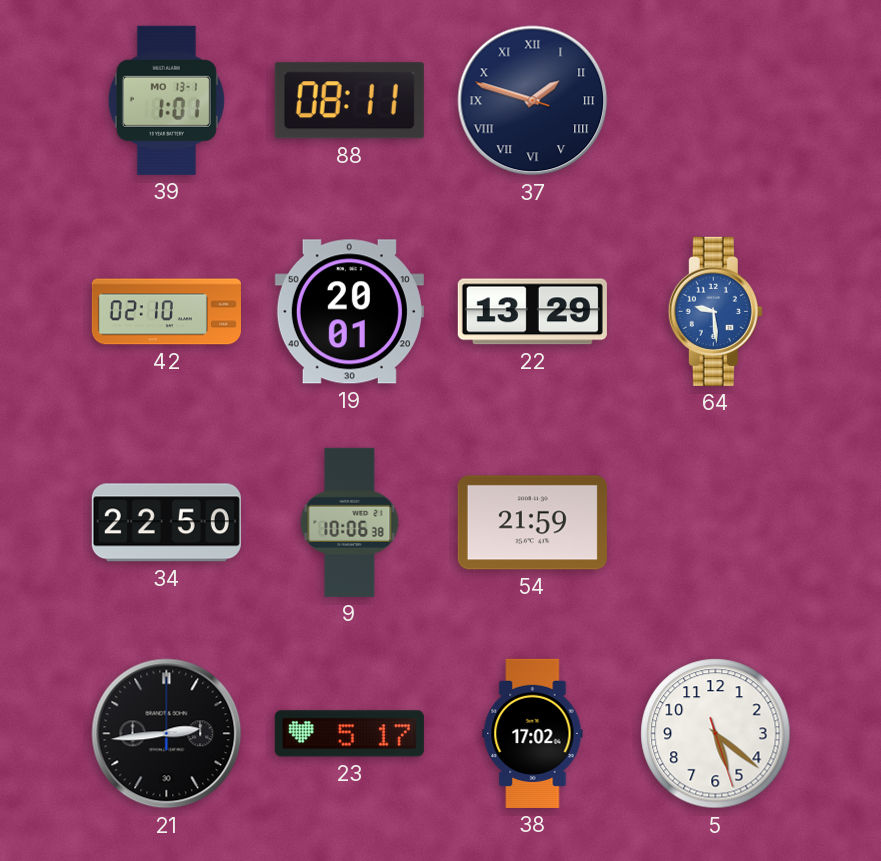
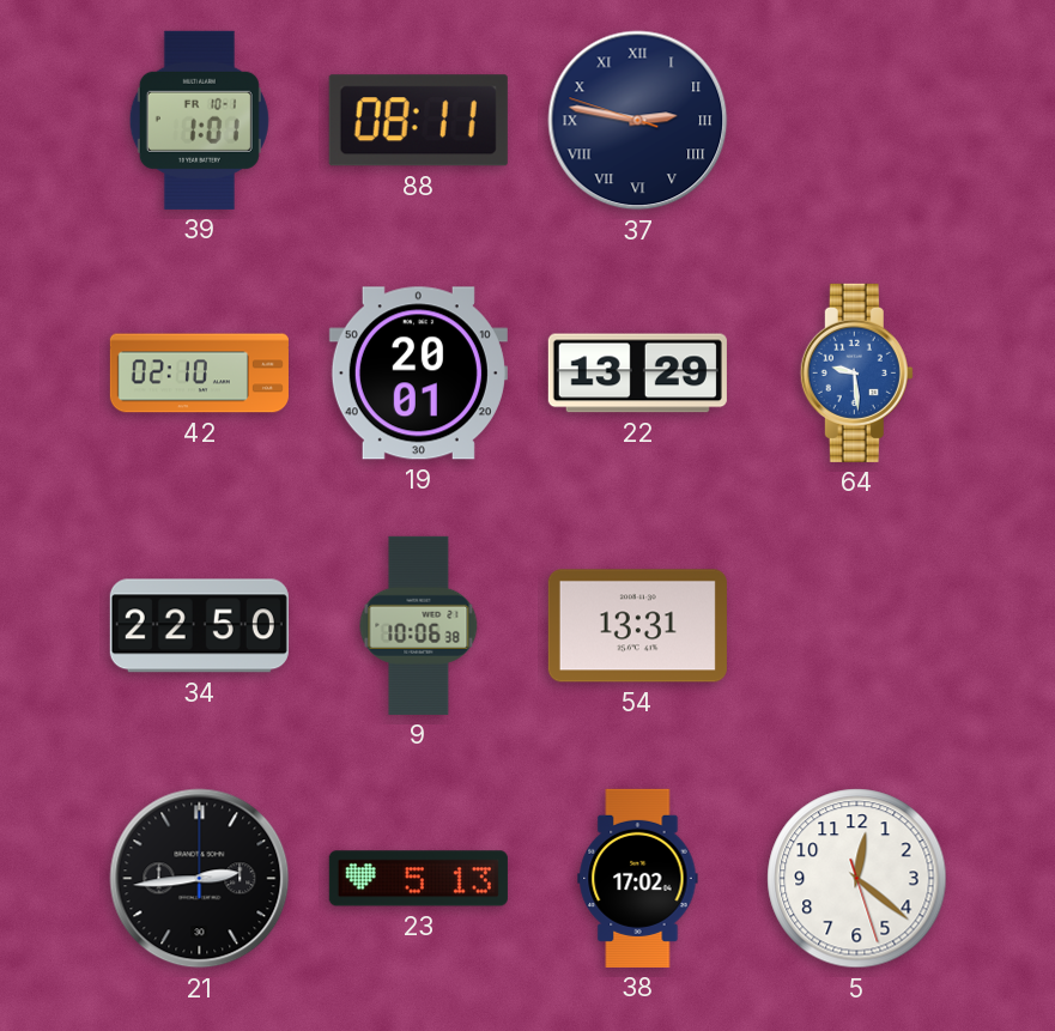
39 date: MO 13-1 -> FR 10-1
37: 1:47 -> 2:46
54: 21:59 -> 13:31
23: 5:17 -> 5:13
5: 5:21 -> 12:21
